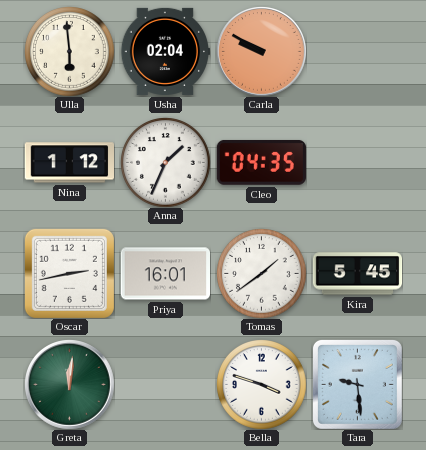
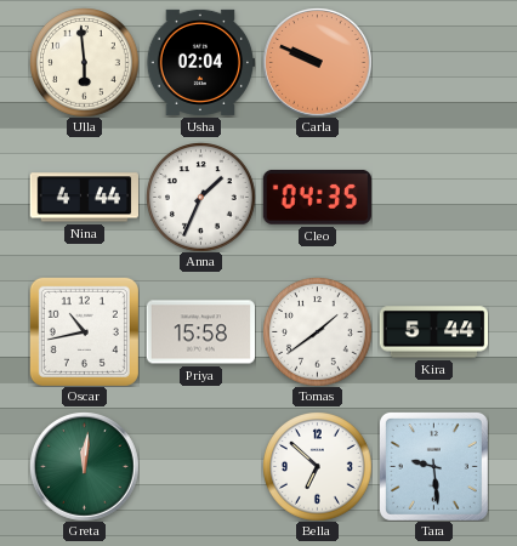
Carla: 9:50 -> 9:49
Nina: 1:12 -> 4:44
Oscar: 2:43 -> 10:43
Priya: 16:01 -> 15:58
Kira: 5:45 -> 5:44
Bella: 3:48 -> 6:52
